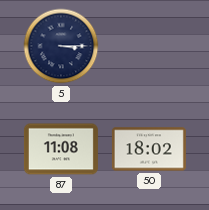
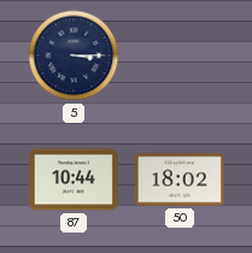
87: 11:08 -> 10:44
